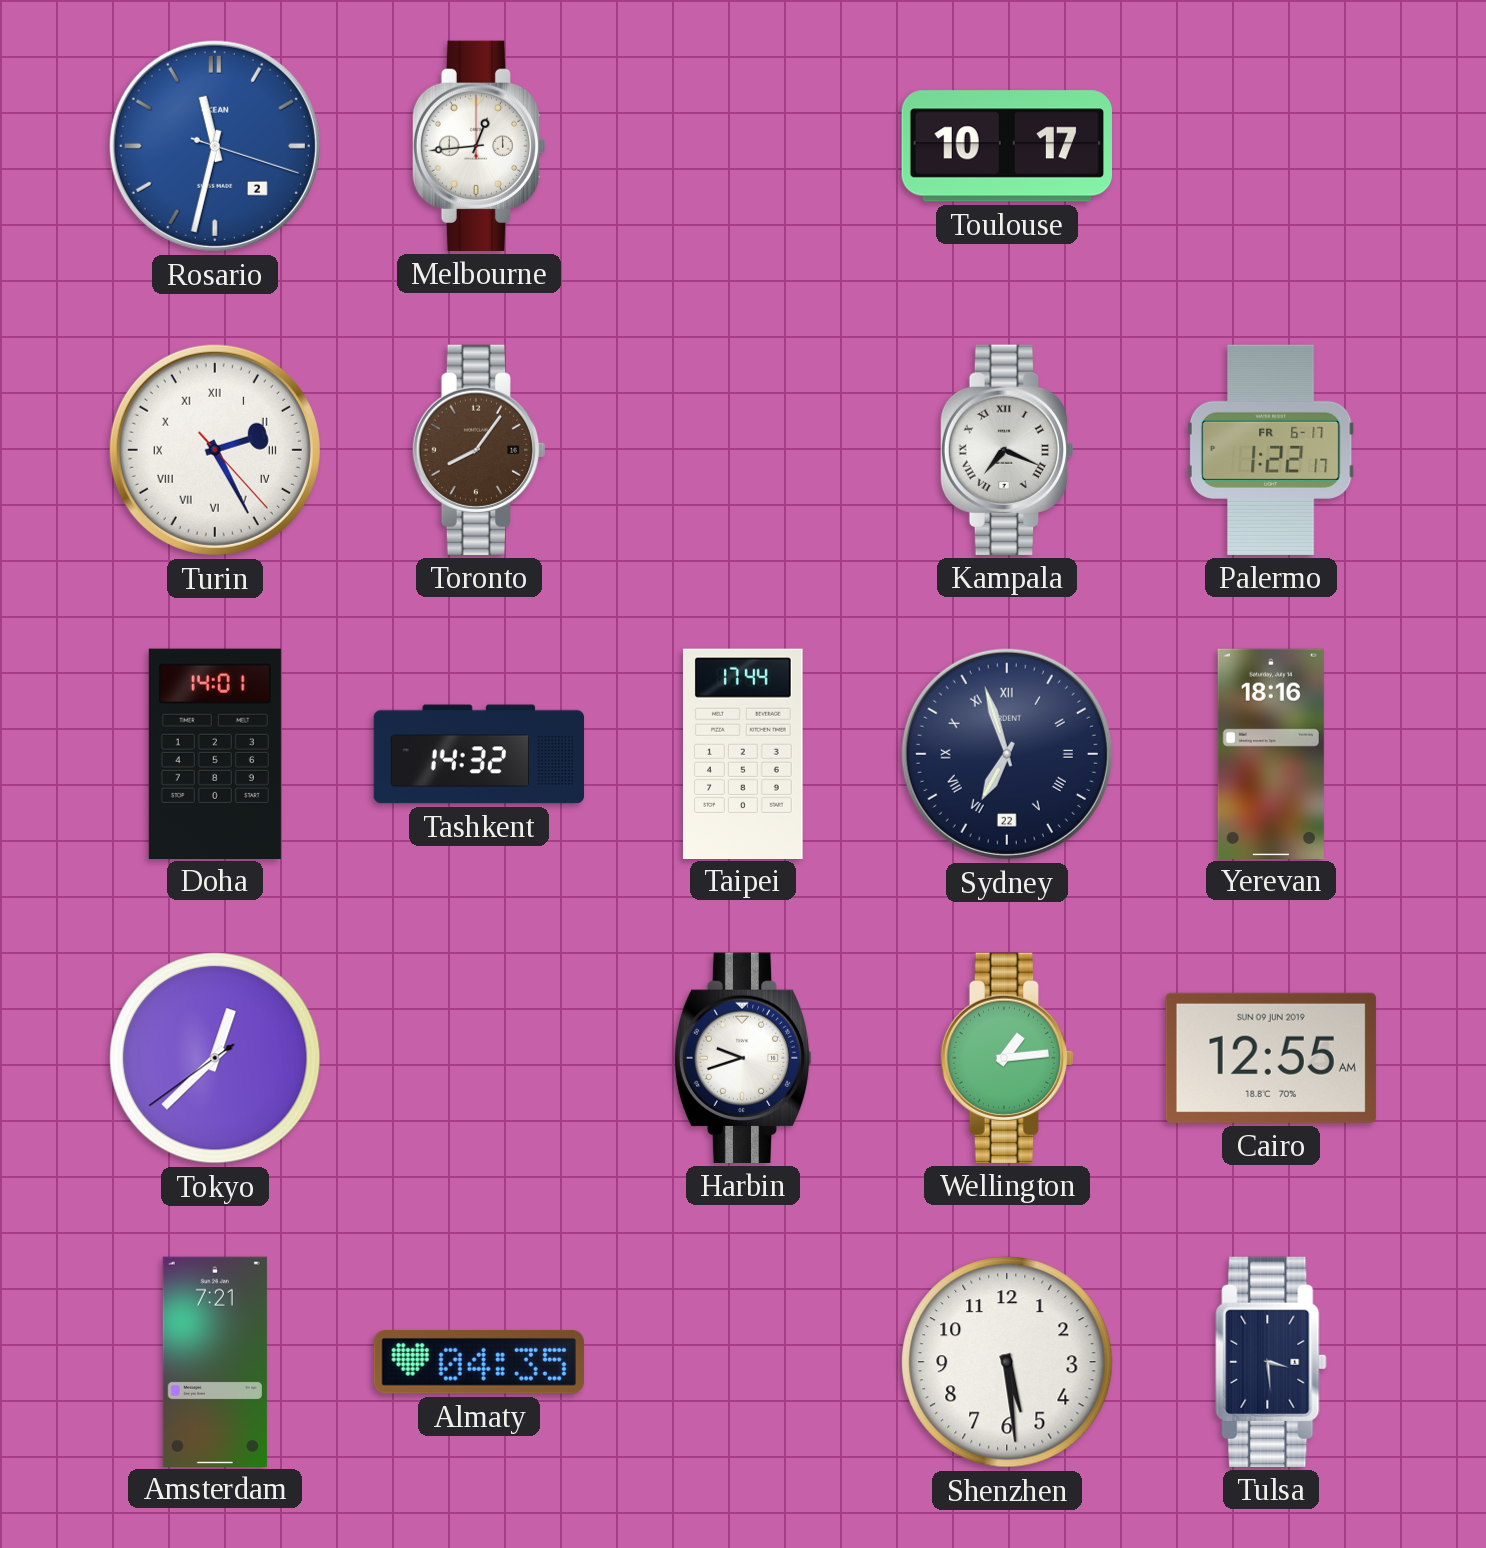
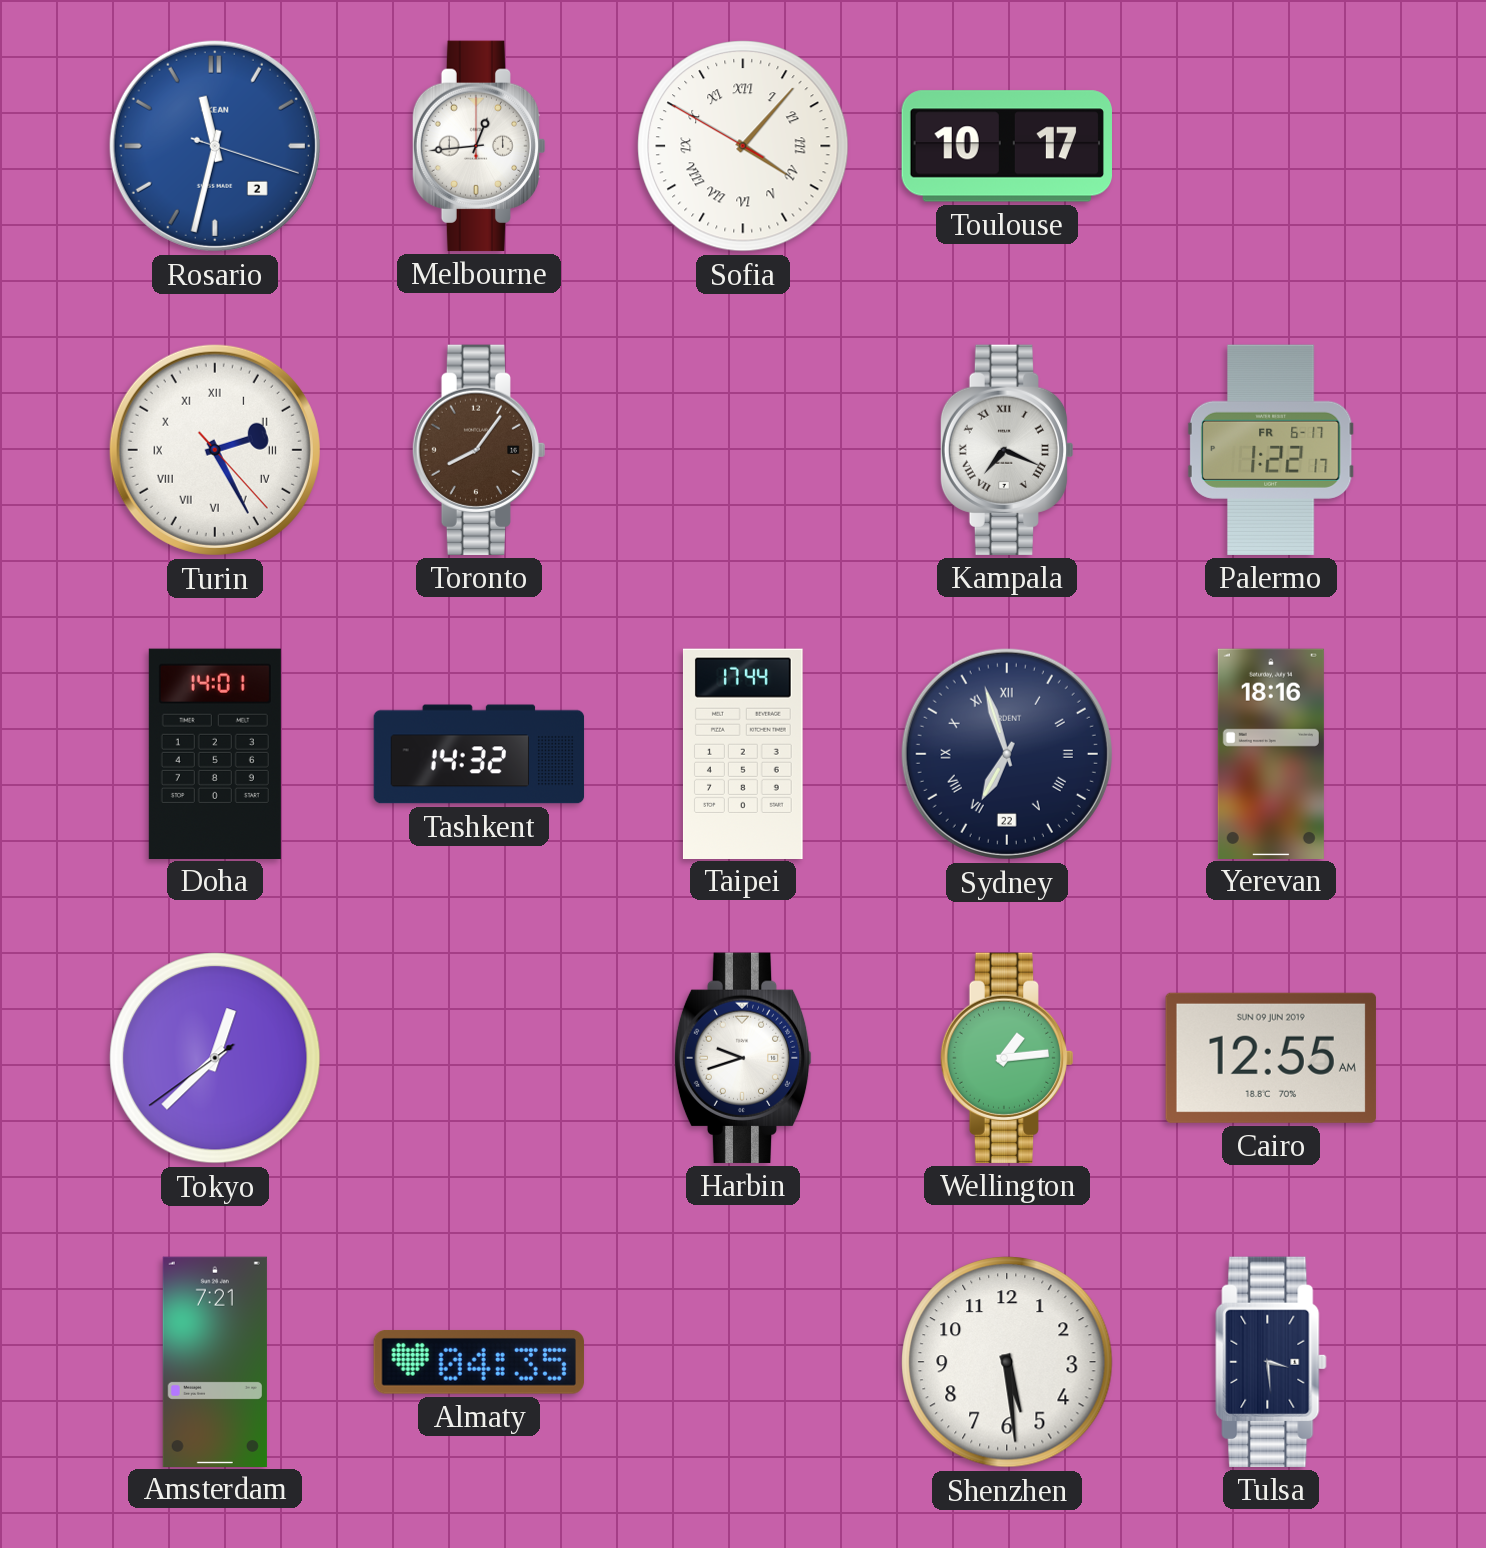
Sofia: none -> 4:06
